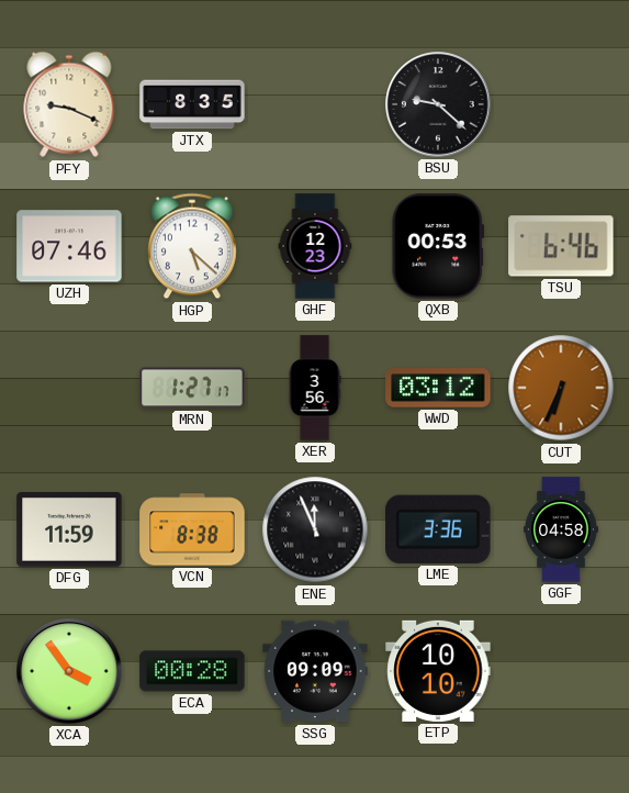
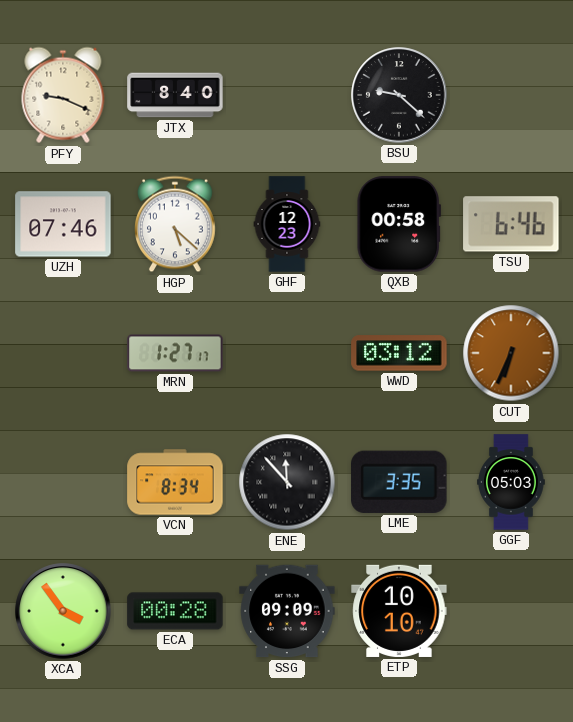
JTX: 8:35 -> 8:40
QXB: 00:53 -> 00:58
XER: 3:56 -> none
DFG: 11:59 -> none
VCN: 8:38 -> 8:34
ENE: 11:56 -> 11:53
LME: 3:36 -> 3:35
GGF: 04:58 -> 05:03
